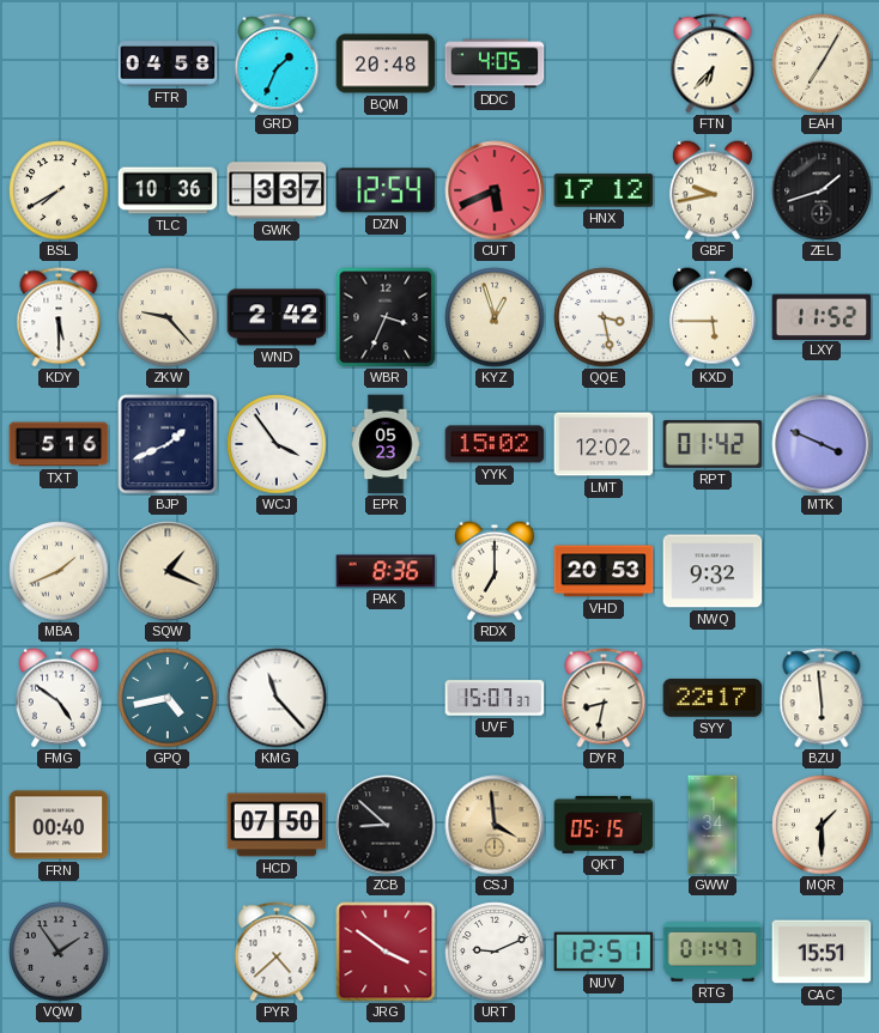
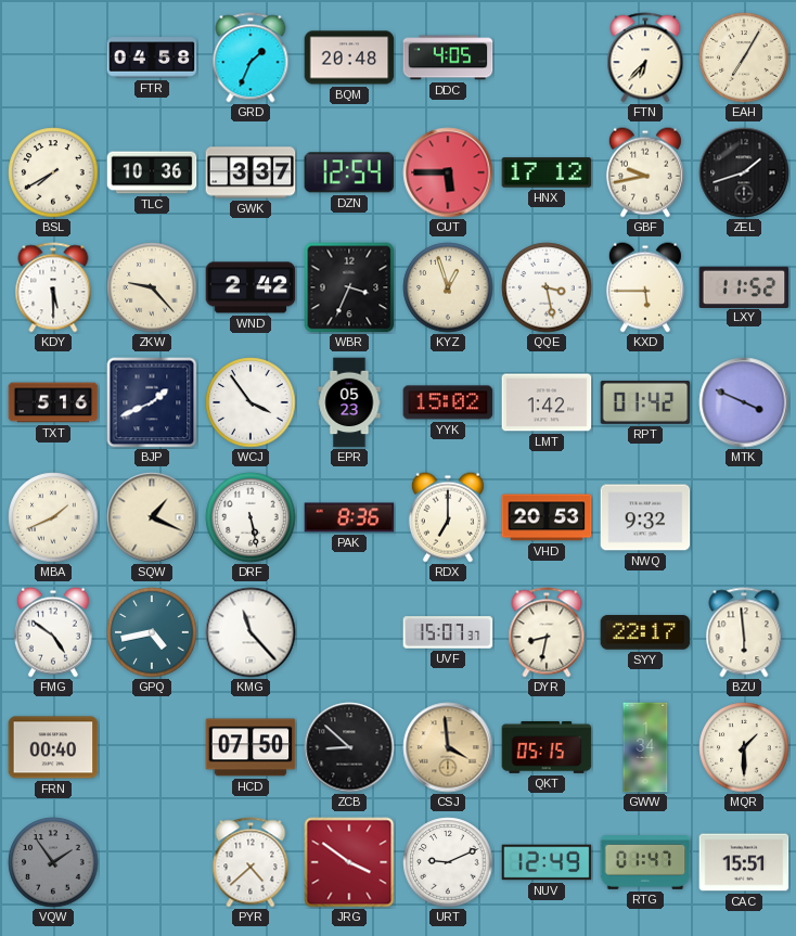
CUT: 5:41 -> 5:45
LMT: 12:02 -> 1:42
DRF: none -> 5:28
NUV: 12:51 -> 12:49
